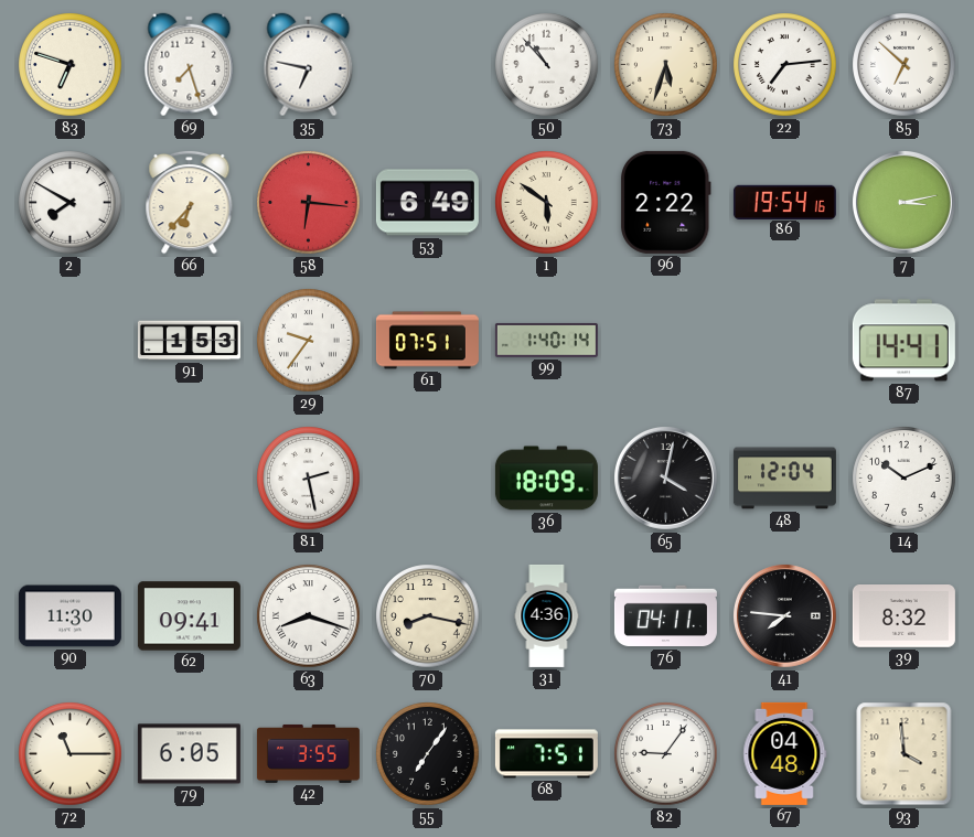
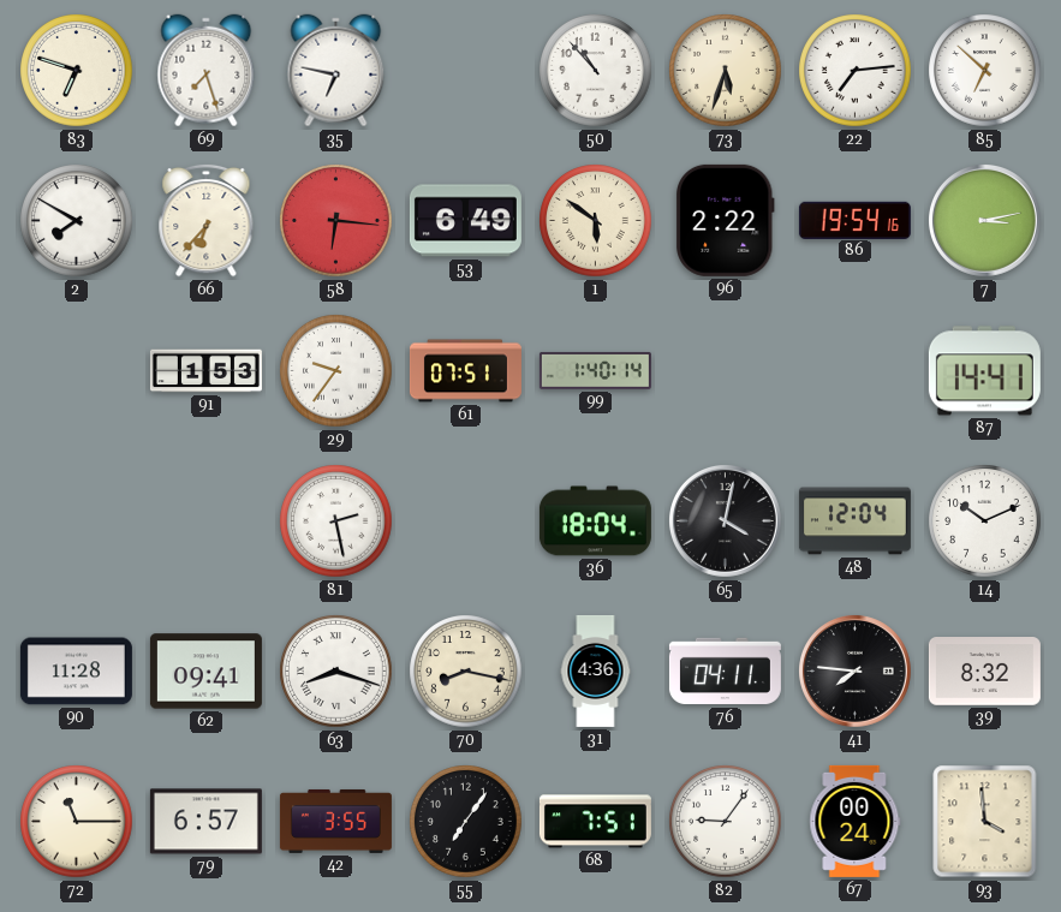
36: 18:09 -> 18:04
90: 11:30 -> 11:28
79: 6:05 -> 6:57
67: 04:48 -> 00:24
